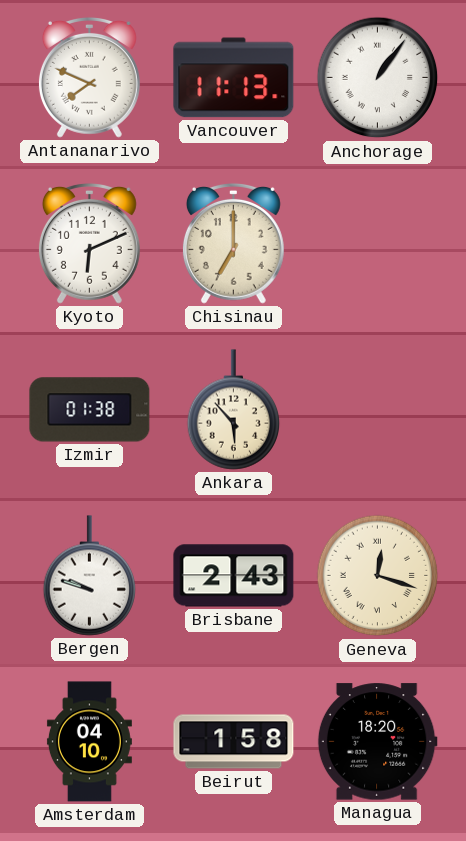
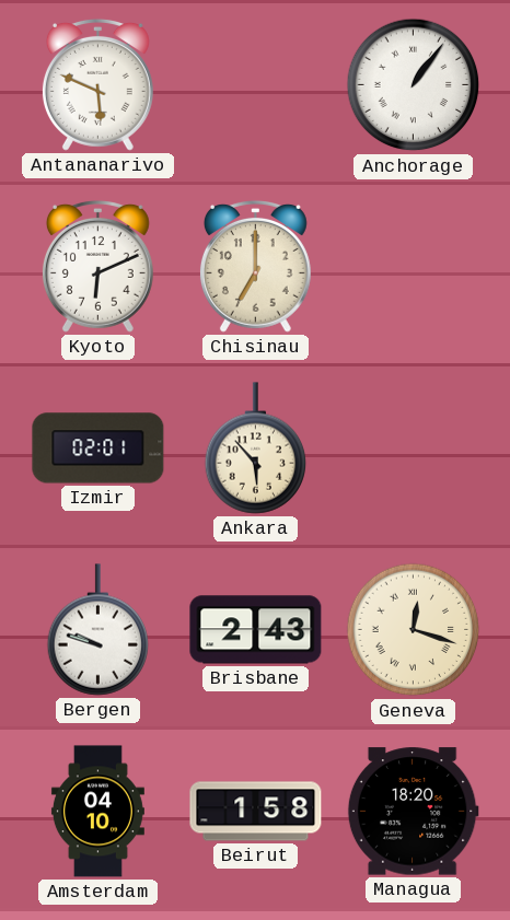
Antananarivo: 7:49 -> 5:49
Vancouver: 11:13 -> none
Izmir: 01:38 -> 02:01
